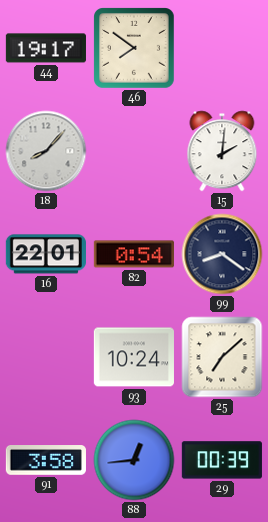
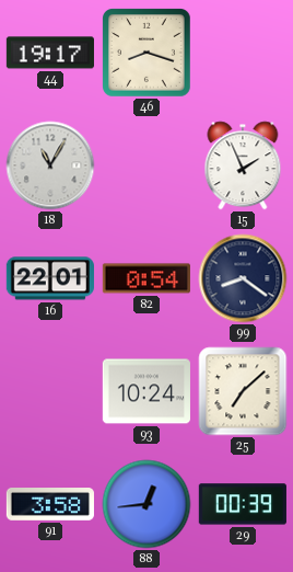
46: 7:51 -> 8:18
18: 8:07 -> 11:05
15: 2:01 -> 1:56
